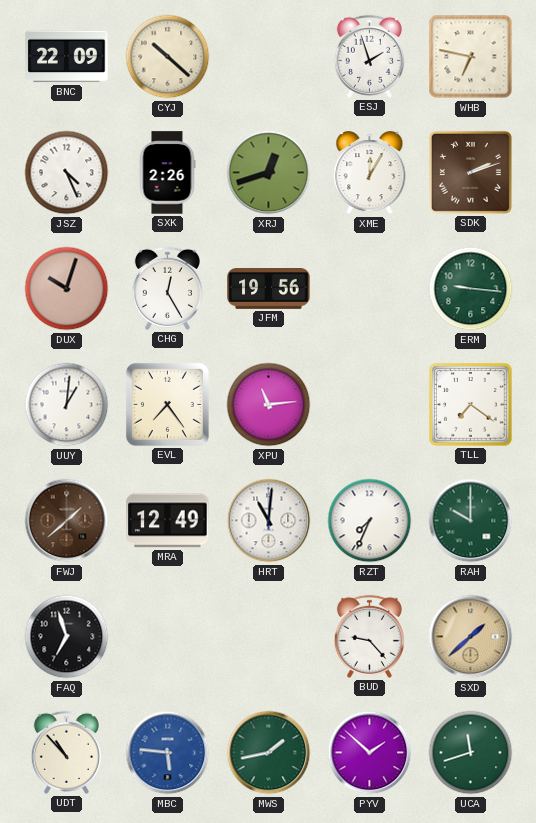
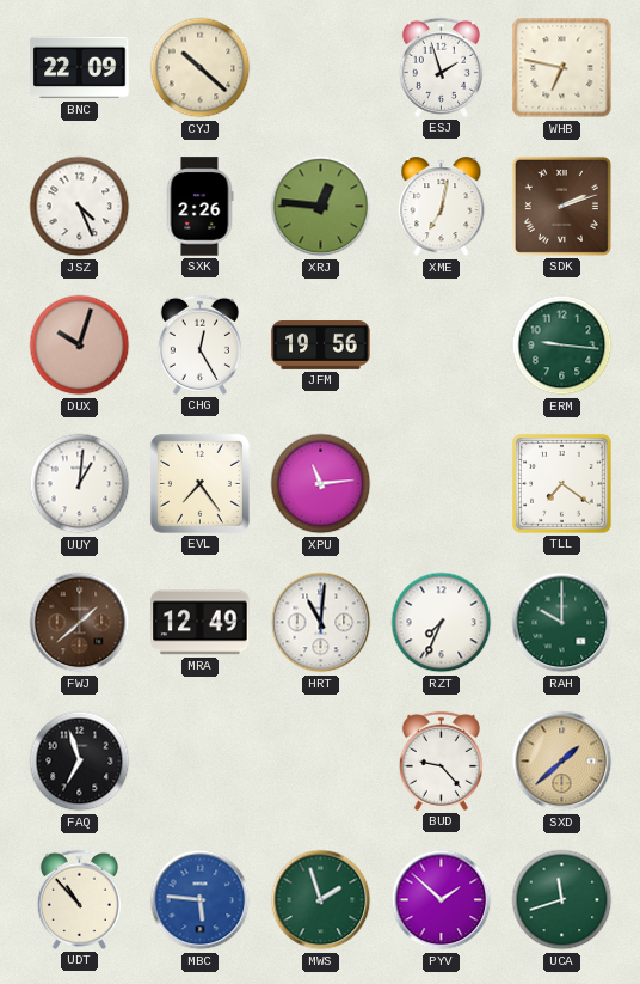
XRJ: 12:42 -> 12:46
XME: 12:05 -> 7:02
MWS: 1:43 -> 1:57
